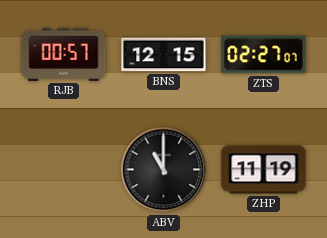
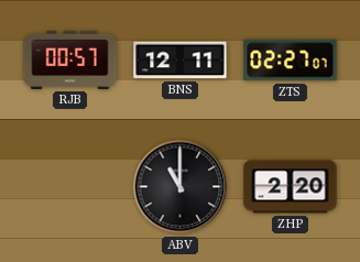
BNS: 12:15 -> 12:11
ZHP: 11:19 -> 2:20
